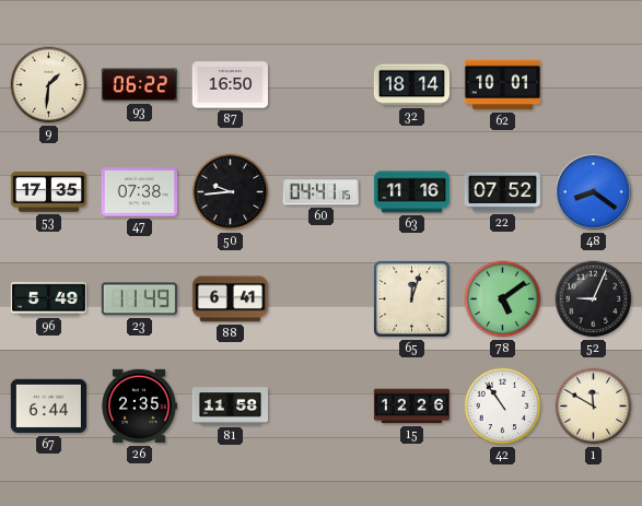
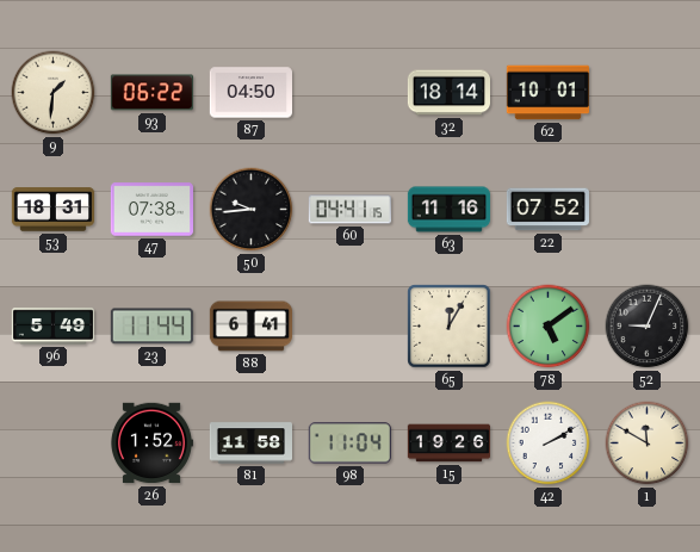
87: 16:50 -> 04:50
53: 17:35 -> 18:31
48: 8:21 -> none
23: 11:49 -> 11:44
65: 12:03 -> 12:05
67: 6:44 -> none
26: 2:35 -> 1:52
98: none -> 11:04
15: 12:26 -> 19:26
42: 10:54 -> 2:10
